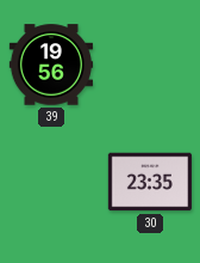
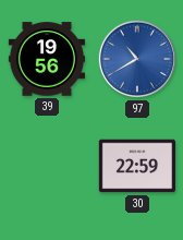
97: none -> 10:40
30: 23:35 -> 22:59
